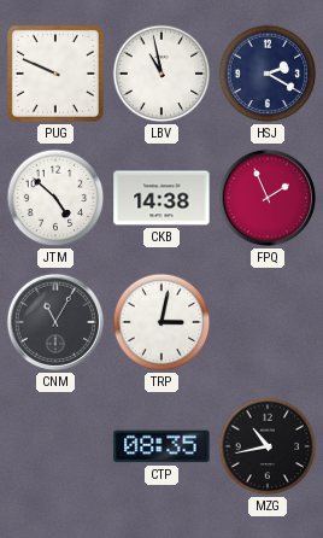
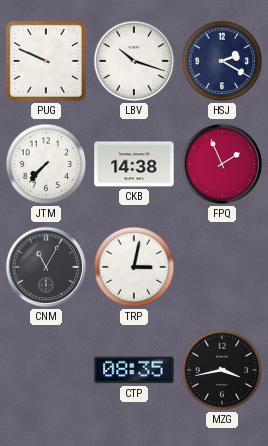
LBV: 10:58 -> 10:18
JTM: 4:52 -> 7:37
MZG: 10:43 -> 3:43
